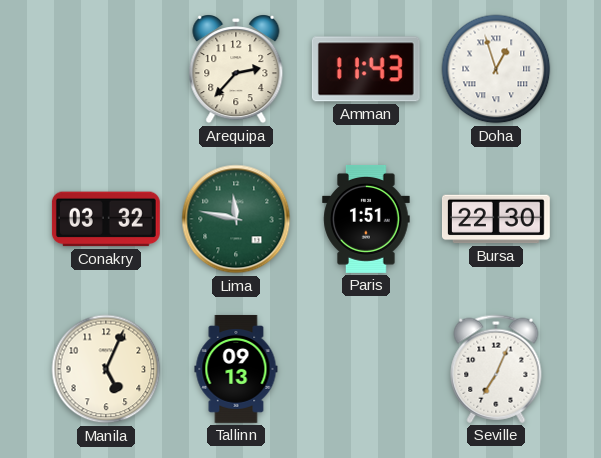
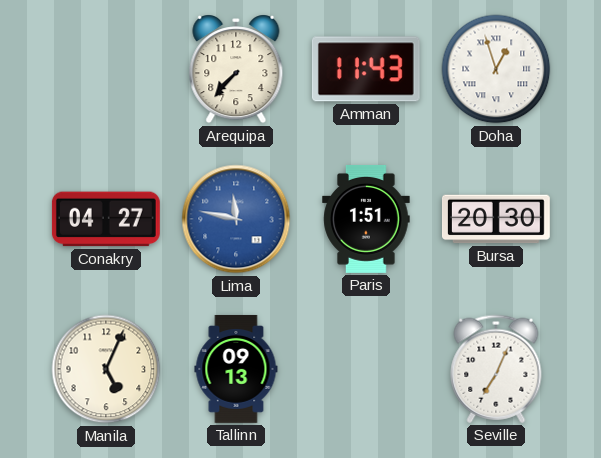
Arequipa: 2:37 -> 7:37
Conakry: 03:32 -> 04:27
Lima dial: green -> blue
Bursa: 22:30 -> 20:30
